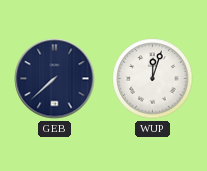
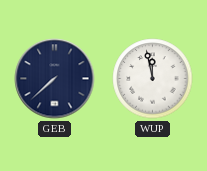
WUP: 12:03 -> 11:58
